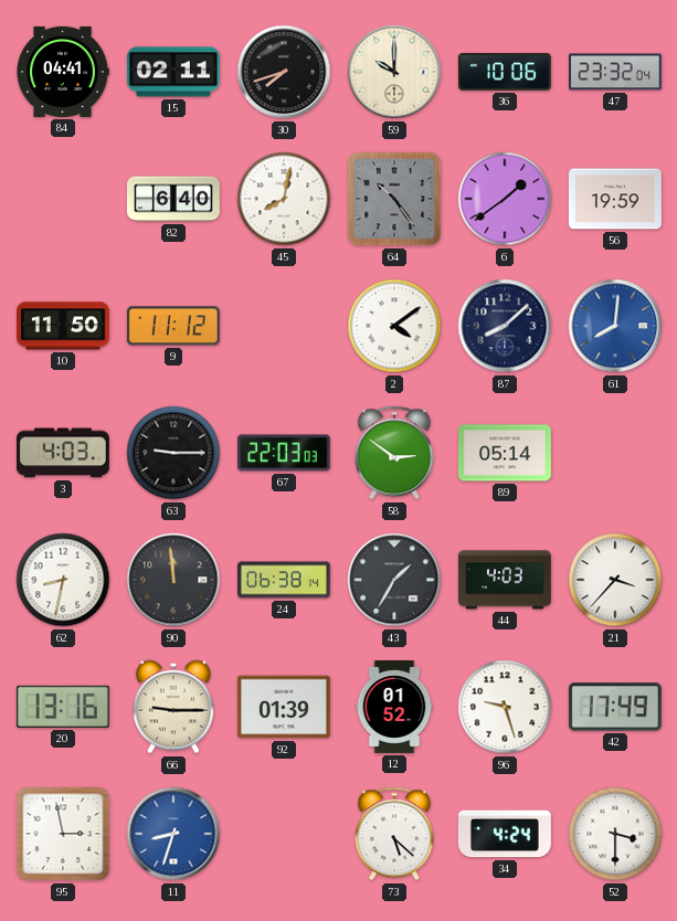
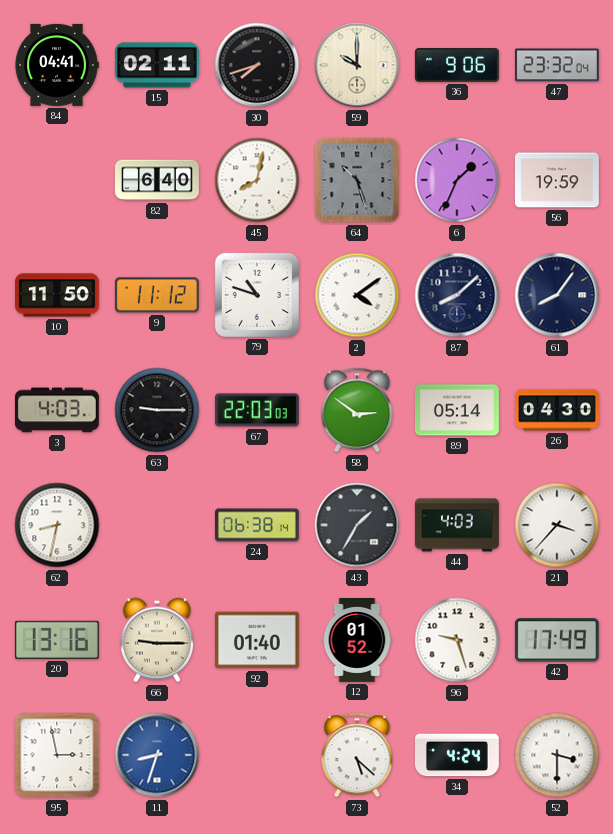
36: 10:06 -> 9:06
64: 10:24 -> 10:27
6: 1:39 -> 1:34
79: none -> 10:48
61: 8:01 -> 8:06
61 dial: blue -> navy
26: none -> 04:30
90: 11:59 -> none
92: 01:39 -> 01:40
